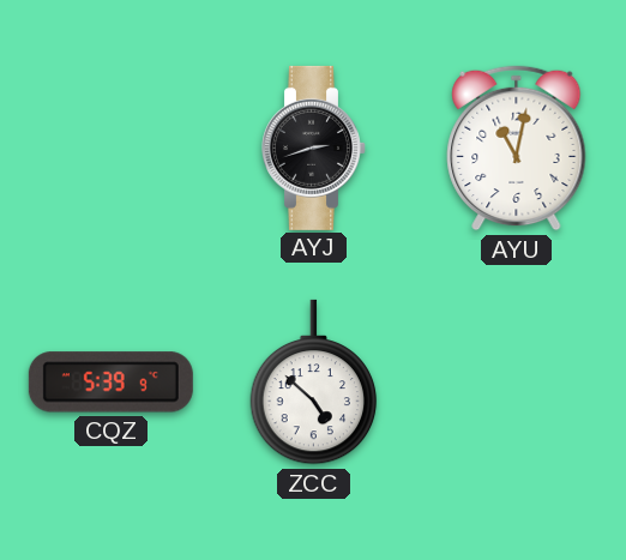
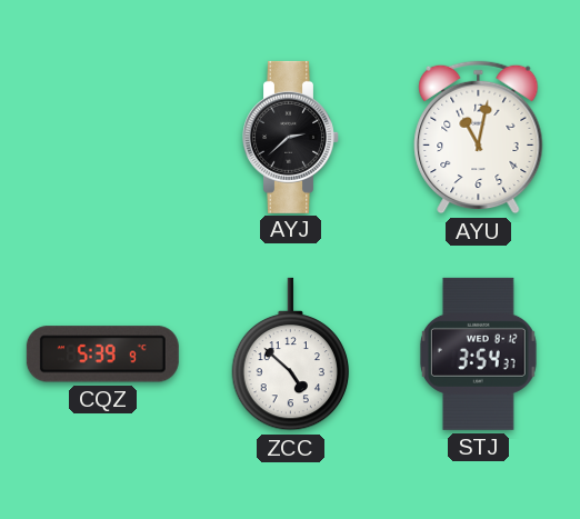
AYJ: 2:42 -> 2:38
STJ: none -> 3:54
